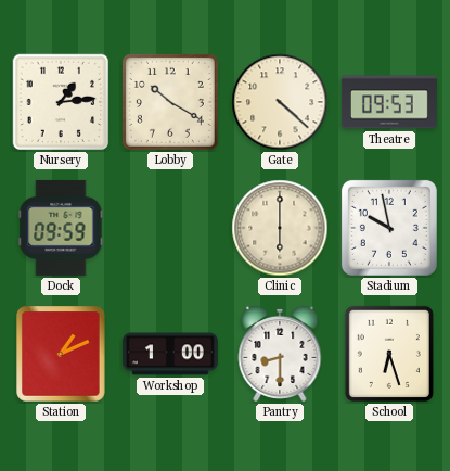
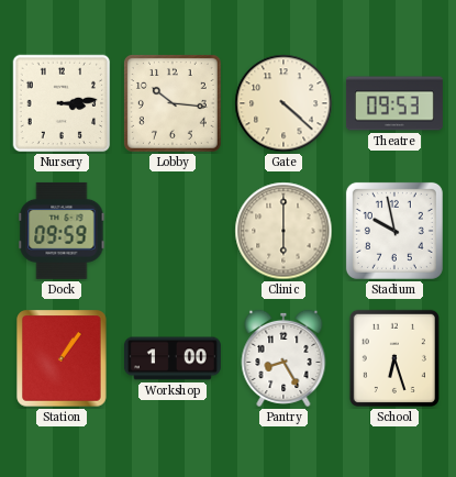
Nursery: 1:14 -> 3:14
Lobby: 10:20 -> 10:16
Station: 1:11 -> 1:06
Pantry: 8:30 -> 8:25
